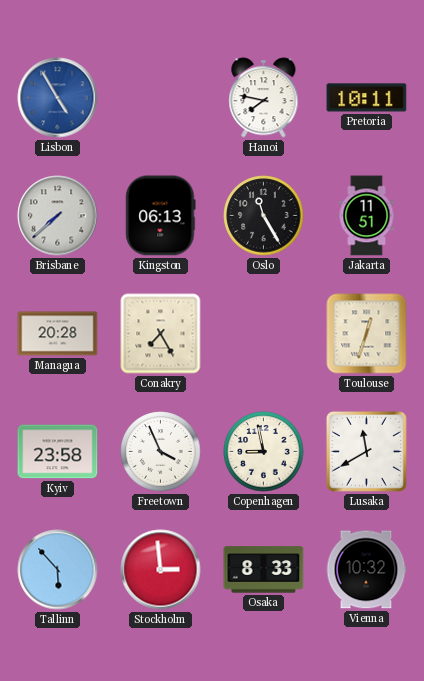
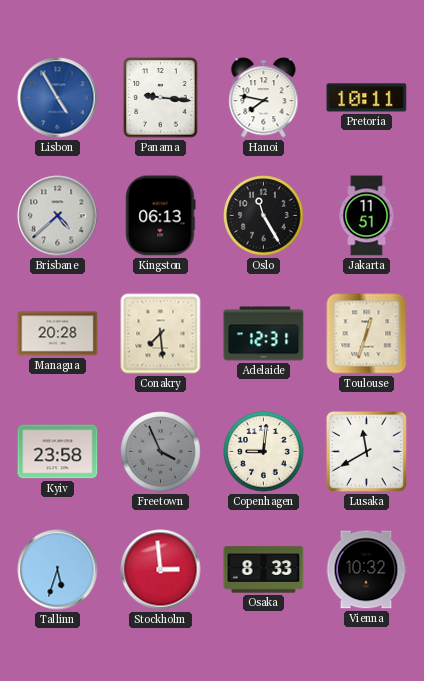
Panama: none -> 9:16
Brisbane: 7:38 -> 4:38
Conakry: 7:25 -> 7:29
Adelaide: none -> 12:31
Freetown dial: white -> grey
Copenhagen: 8:58 -> 9:01
Tallinn: 5:53 -> 5:33
